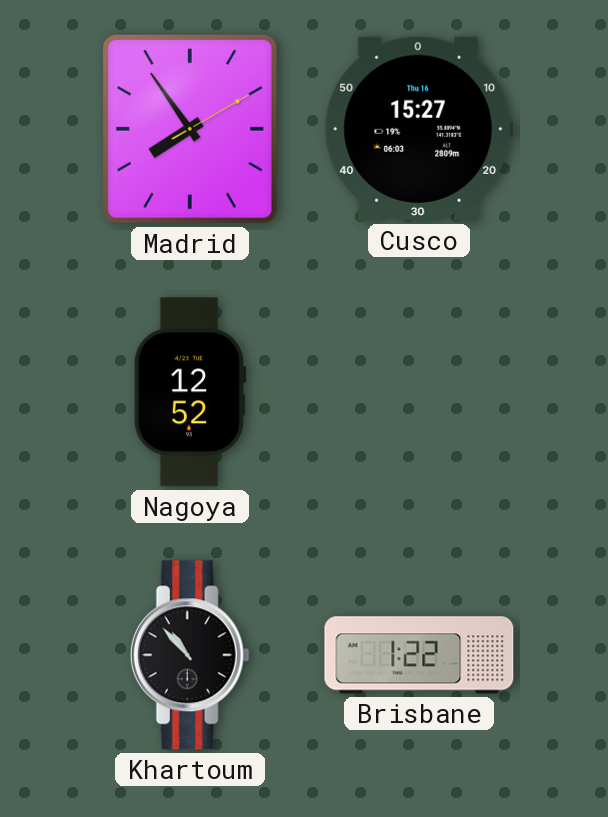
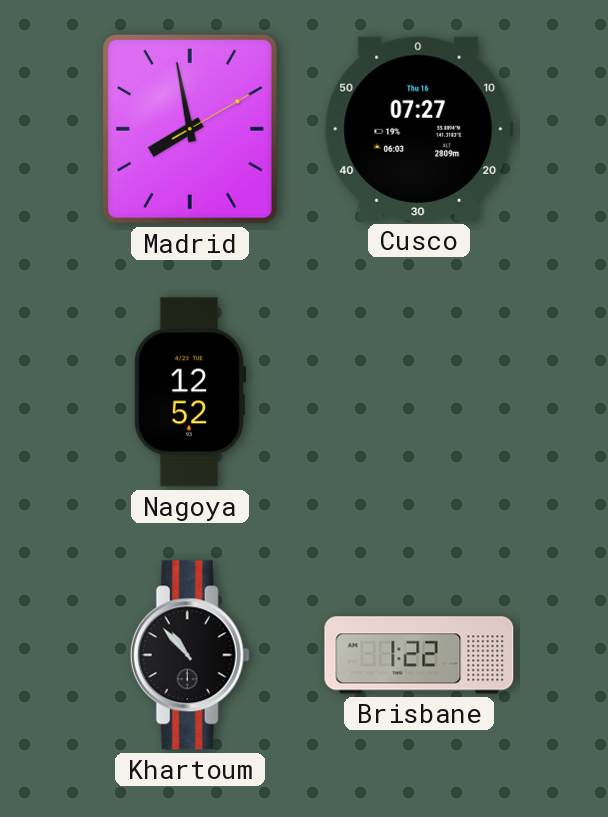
Madrid: 7:54 -> 7:58
Cusco: 15:27 -> 07:27
